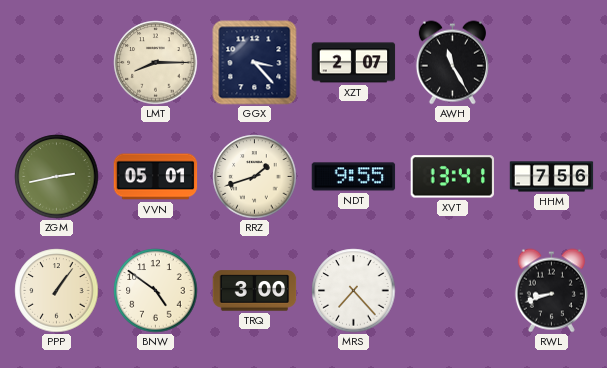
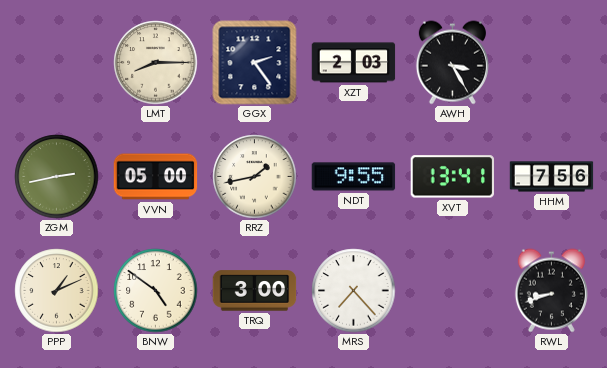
GGX: 3:23 -> 2:24
XZT: 2:07 -> 2:03
AWH: 11:25 -> 3:25
VVN: 05:01 -> 05:00
RRZ: 1:42 -> 1:43
PPP: 1:06 -> 1:11
